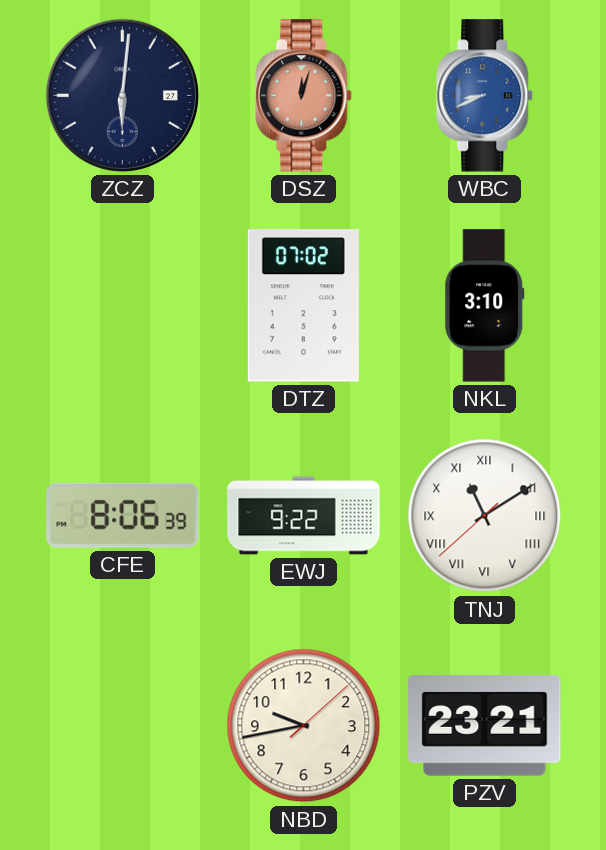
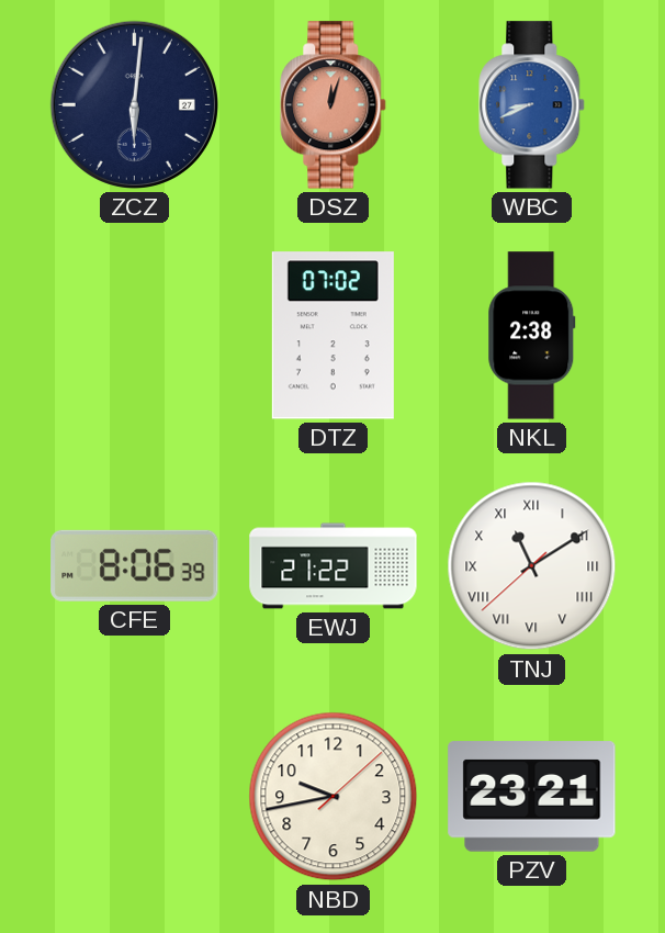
NKL: 3:10 -> 2:38
EWJ: 9:22 -> 21:22
